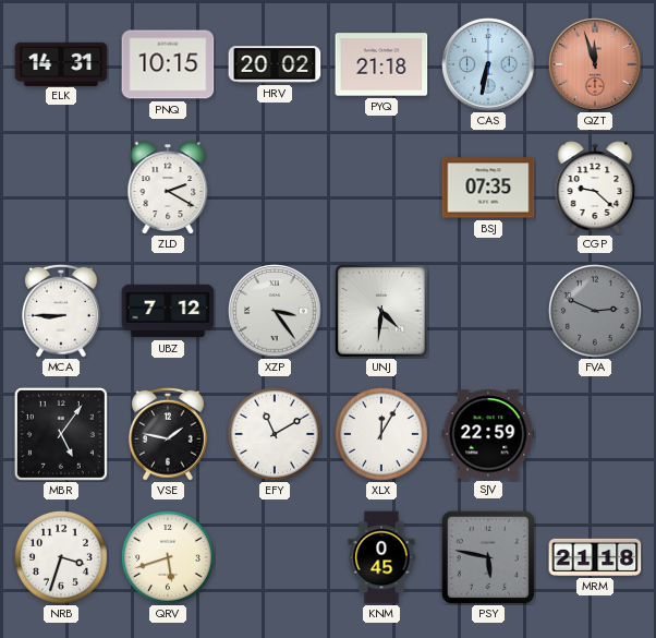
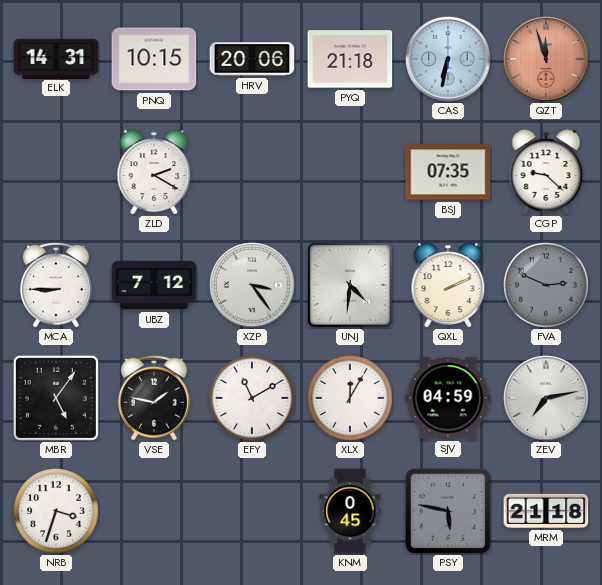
HRV: 20:02 -> 20:06
QXL: none -> 2:11
SJV: 22:59 -> 04:59
ZEV: none -> 7:13
QRV: 5:42 -> none
